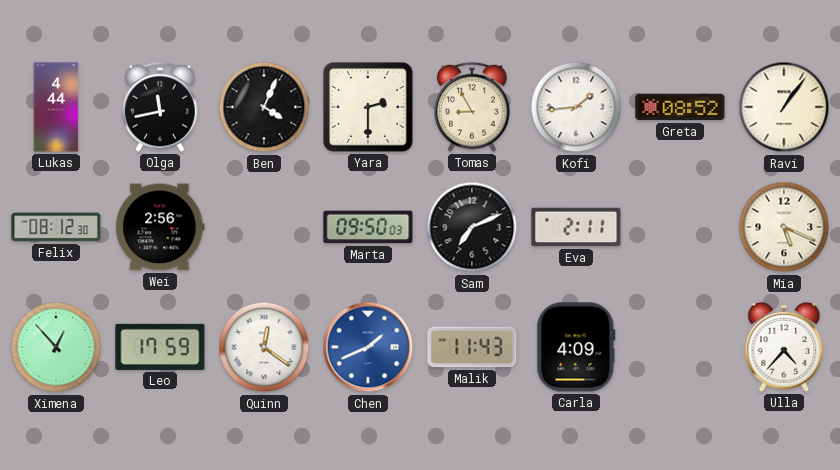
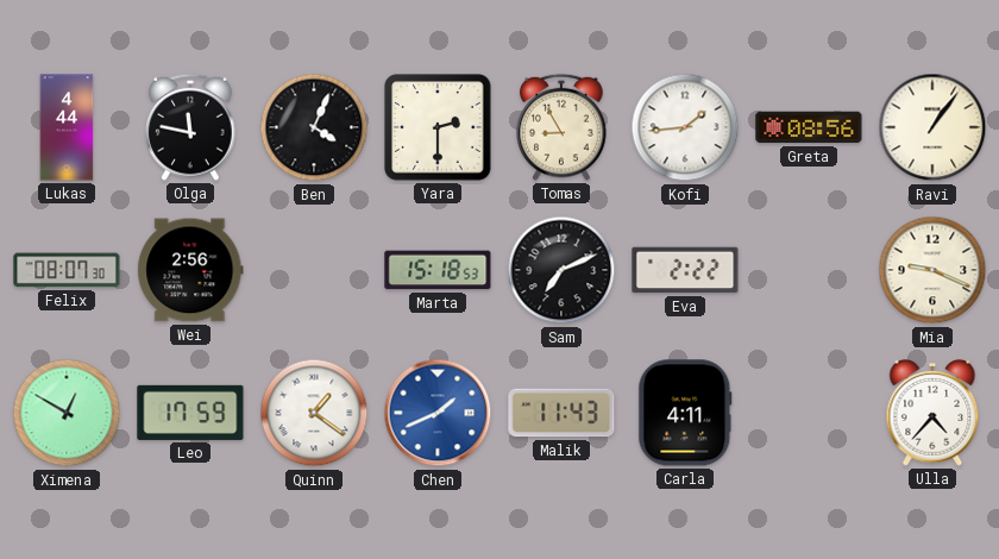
Olga: 11:43 -> 11:47
Greta: 08:52 -> 08:56
Felix: 08:12 -> 08:07
Marta: 09:50 -> 15:18
Eva: 2:11 -> 2:22
Mia: 5:19 -> 9:19
Ximena: 12:53 -> 12:50
Quinn: 12:21 -> 1:21
Carla: 4:09 -> 4:11
